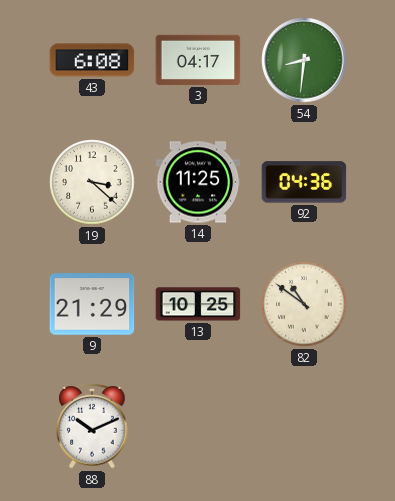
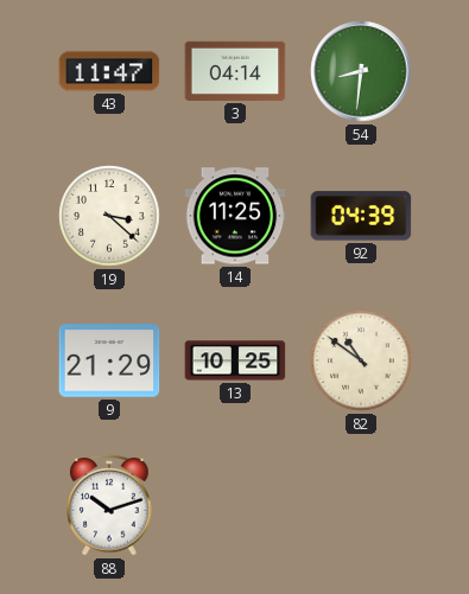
43: 6:08 -> 11:47
3: 04:17 -> 04:14
92: 04:36 -> 04:39
88: 10:11 -> 10:12
